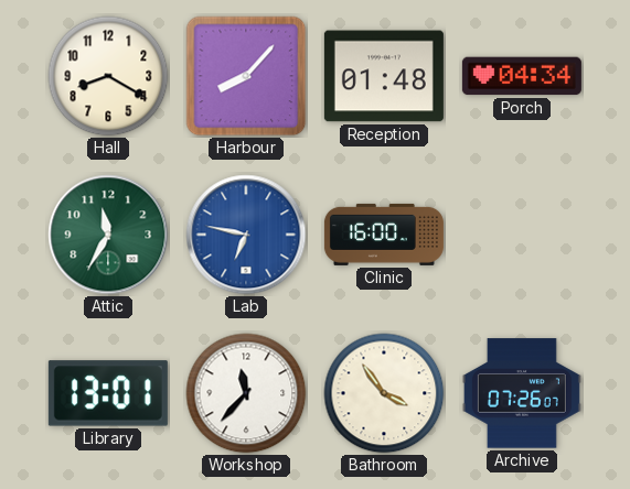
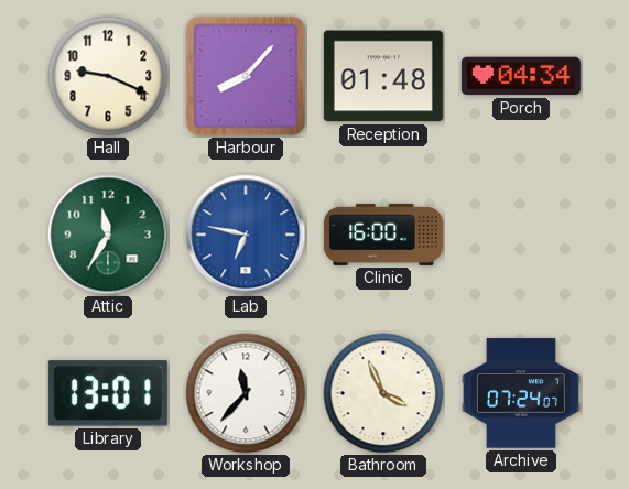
Hall: 8:20 -> 9:19
Bathroom: 3:54 -> 3:56
Archive: 07:26 -> 07:24
